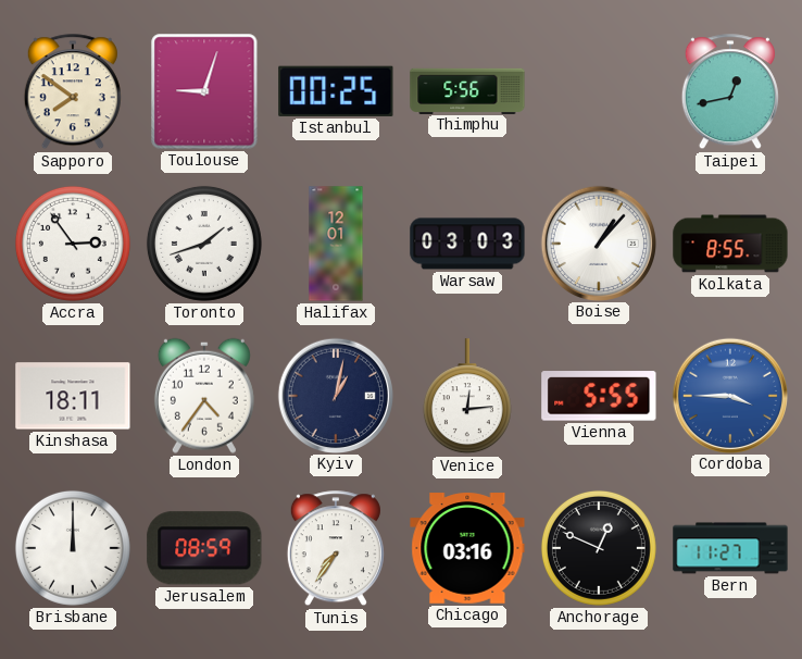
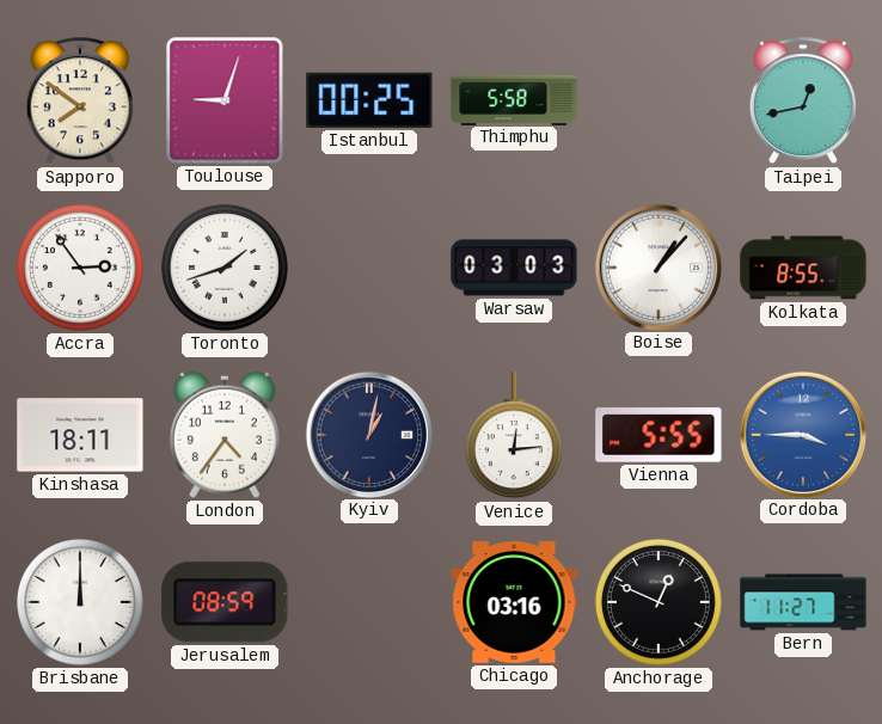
Thimphu: 5:56 -> 5:58
Halifax: 12:01 -> none
Tunis: 7:36 -> none
